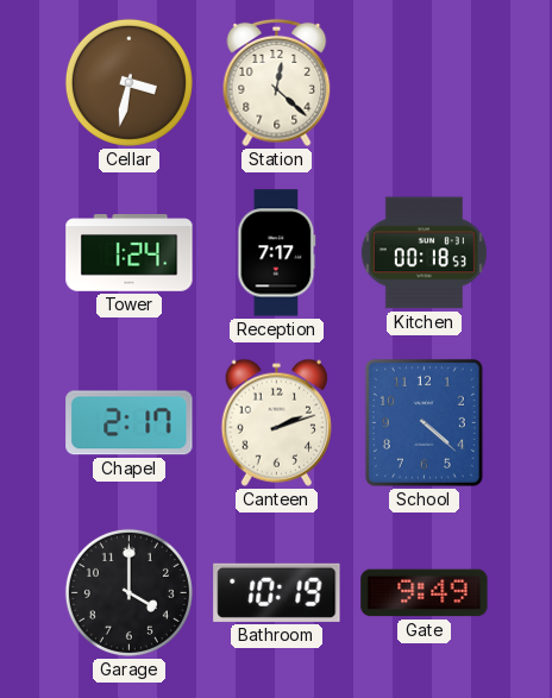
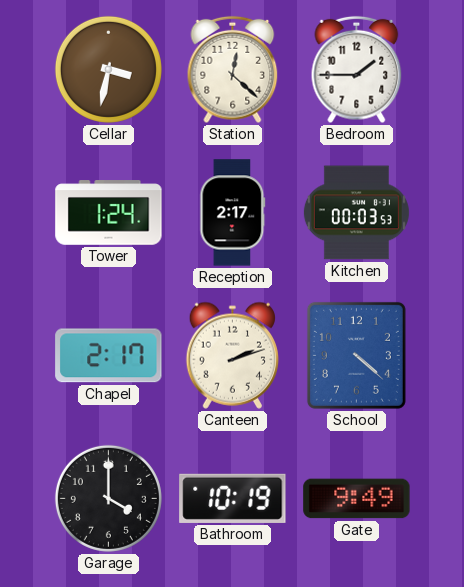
Bedroom: none -> 1:45
Reception: 7:17 -> 2:17
Kitchen: 00:18 -> 00:03
